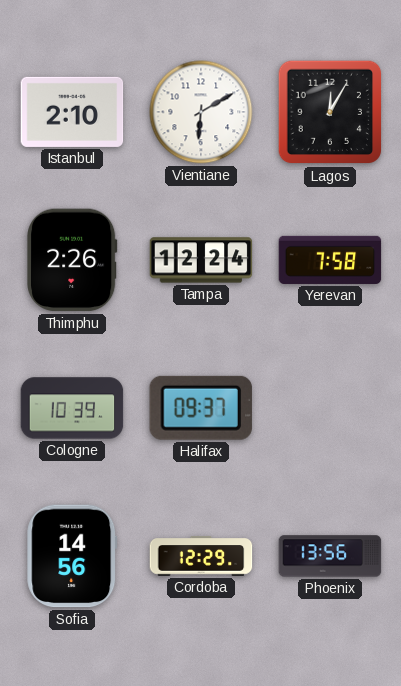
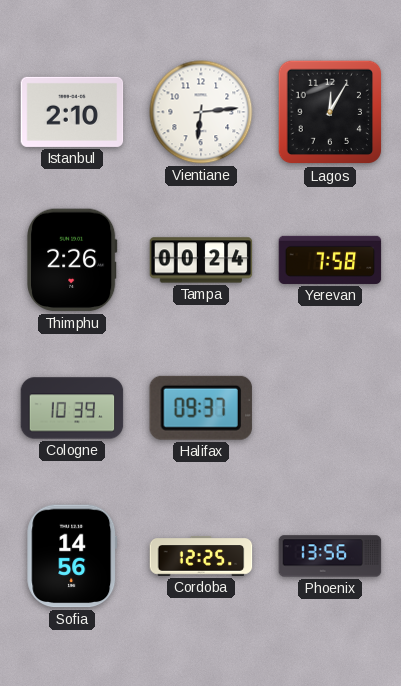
Vientiane: 6:10 -> 6:14
Tampa: 12:24 -> 00:24
Cordoba: 12:29 -> 12:25
